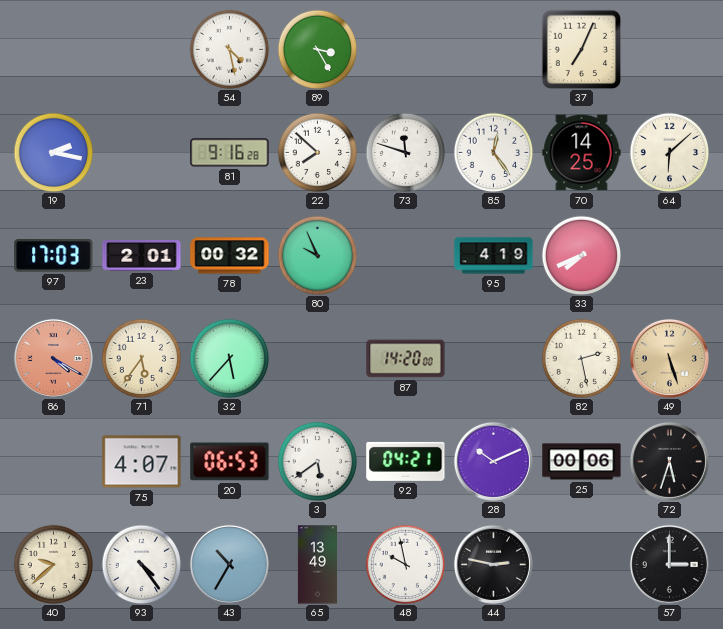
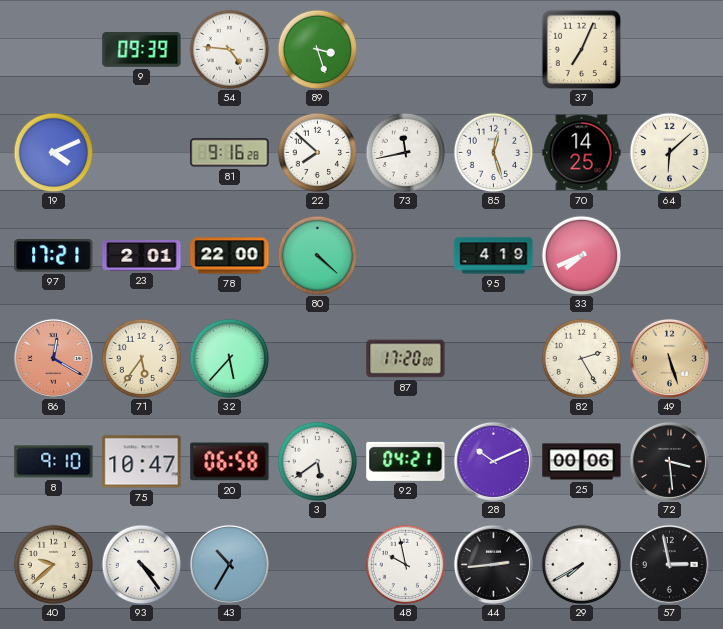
9: none -> 09:39
54: 4:28 -> 4:46
89: 3:25 -> 3:27
19: 2:17 -> 4:11
73: 11:48 -> 11:43
85: 12:24 -> 12:27
97: 17:03 -> 17:21
78: 00:32 -> 22:00
80: 9:56 -> 4:22
86: 4:20 -> 12:20
87: 14:20 -> 17:20
82: 2:28 -> 2:25
8: none -> 9:10
75: 4:07 -> 10:47
20: 06:53 -> 06:58
72: 5:33 -> 3:29
65: 13:49 -> none
44: 2:47 -> 2:44
29: none -> 7:40
57: 3:00 -> 2:58
